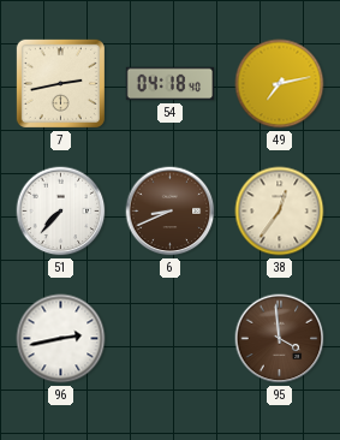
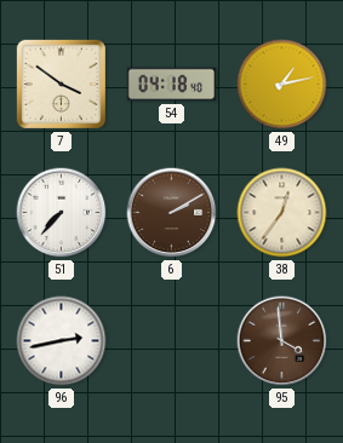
7: 2:43 -> 3:51
49: 7:13 -> 1:13
6: 8:41 -> 2:10
